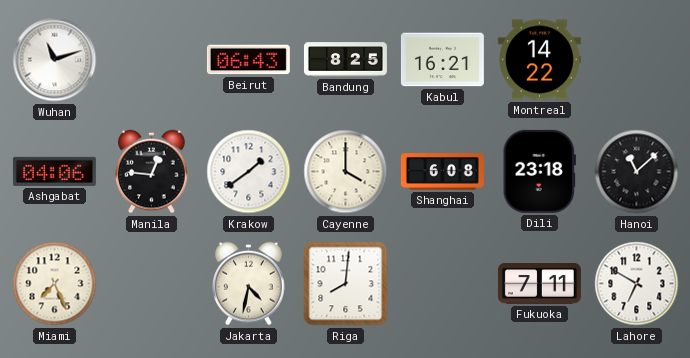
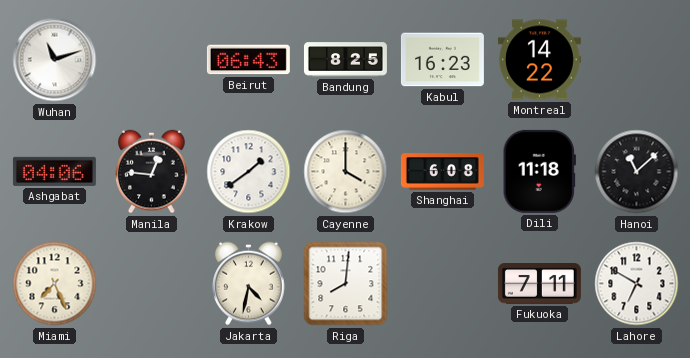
Kabul: 16:21 -> 16:23
Dili: 23:18 -> 11:18
